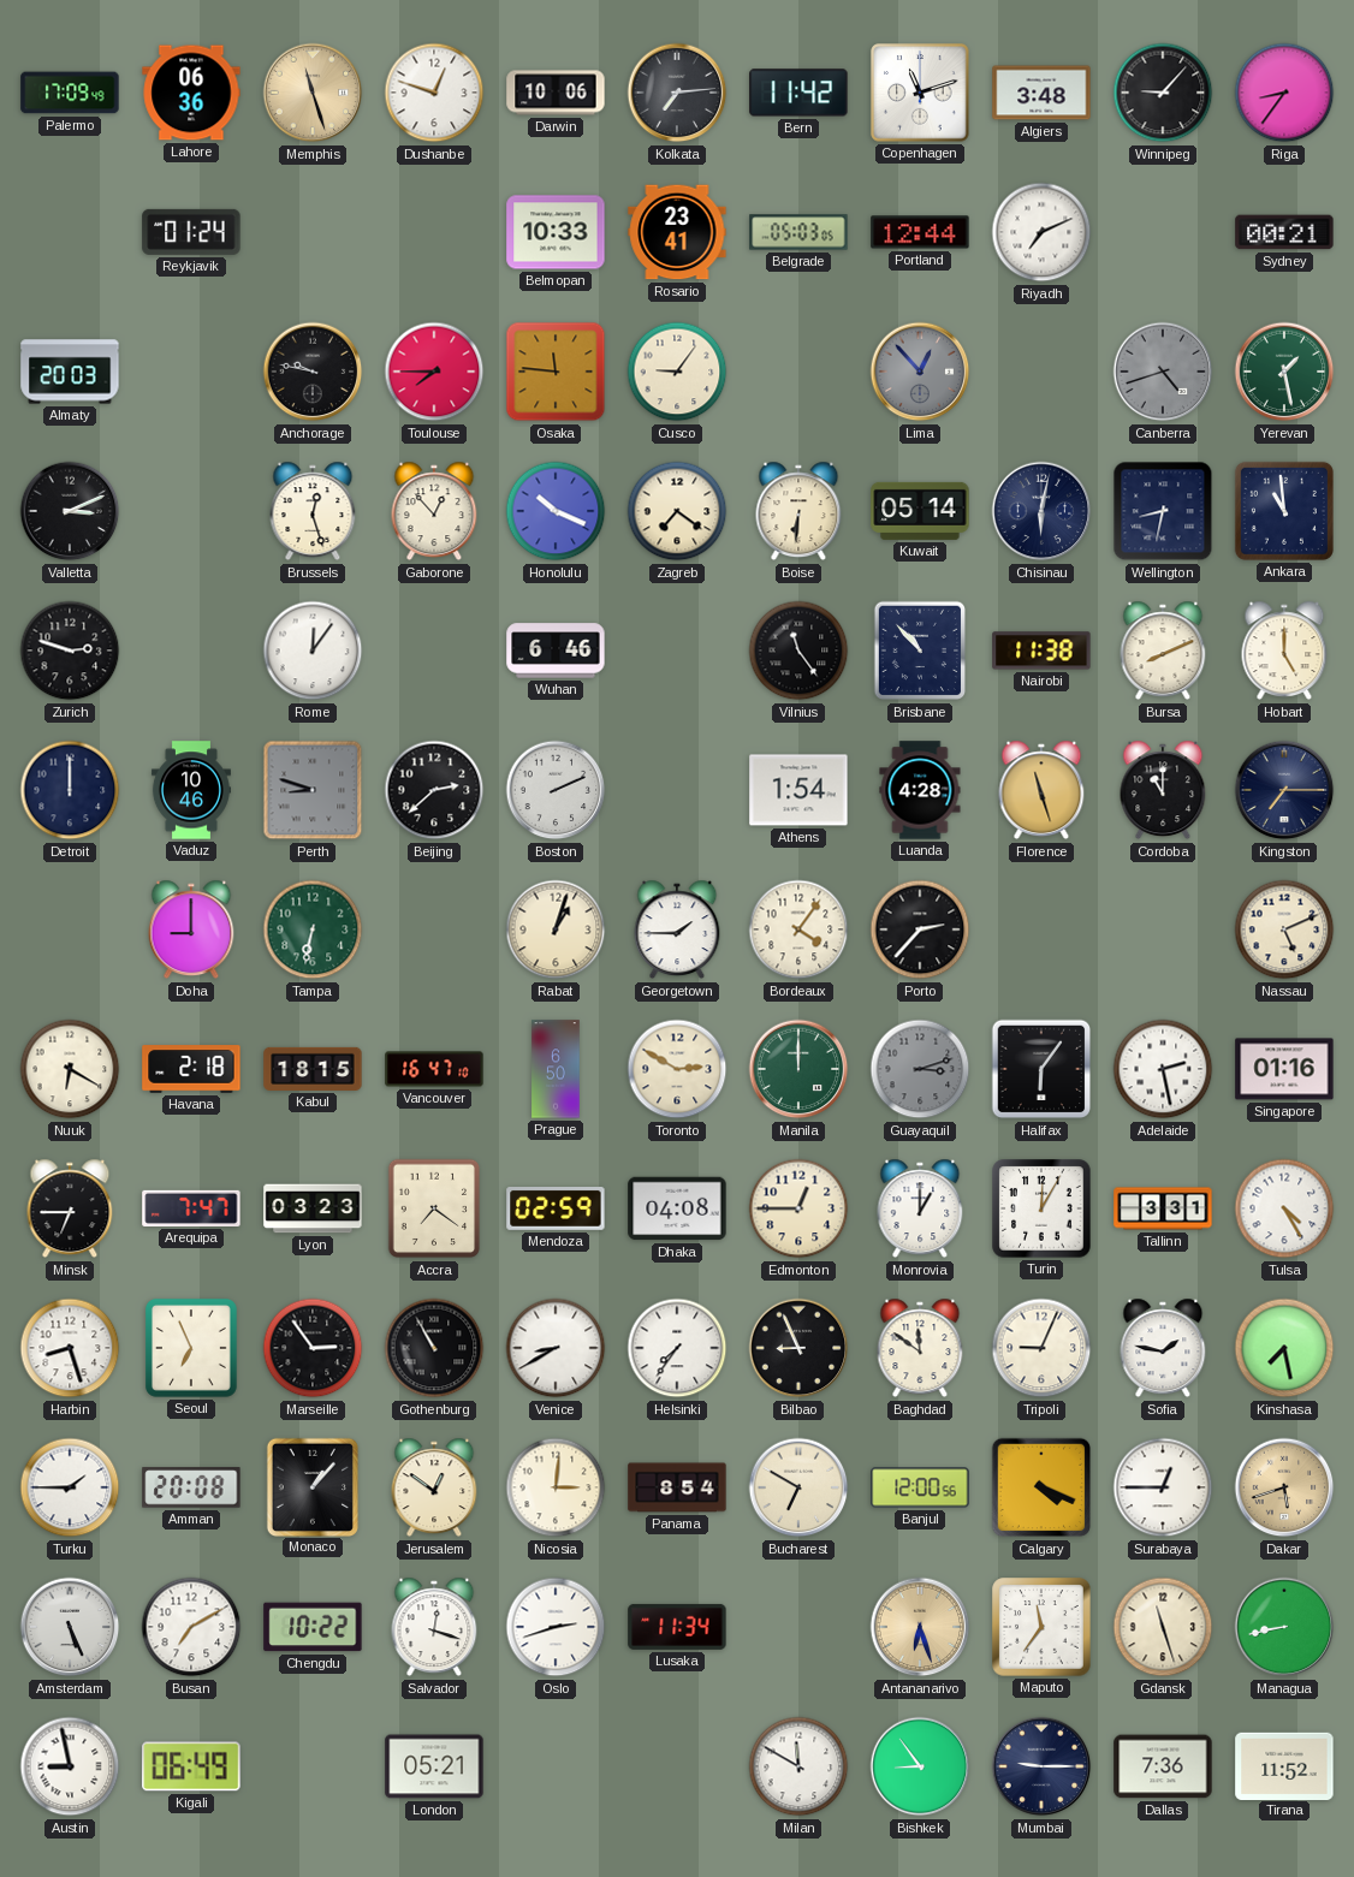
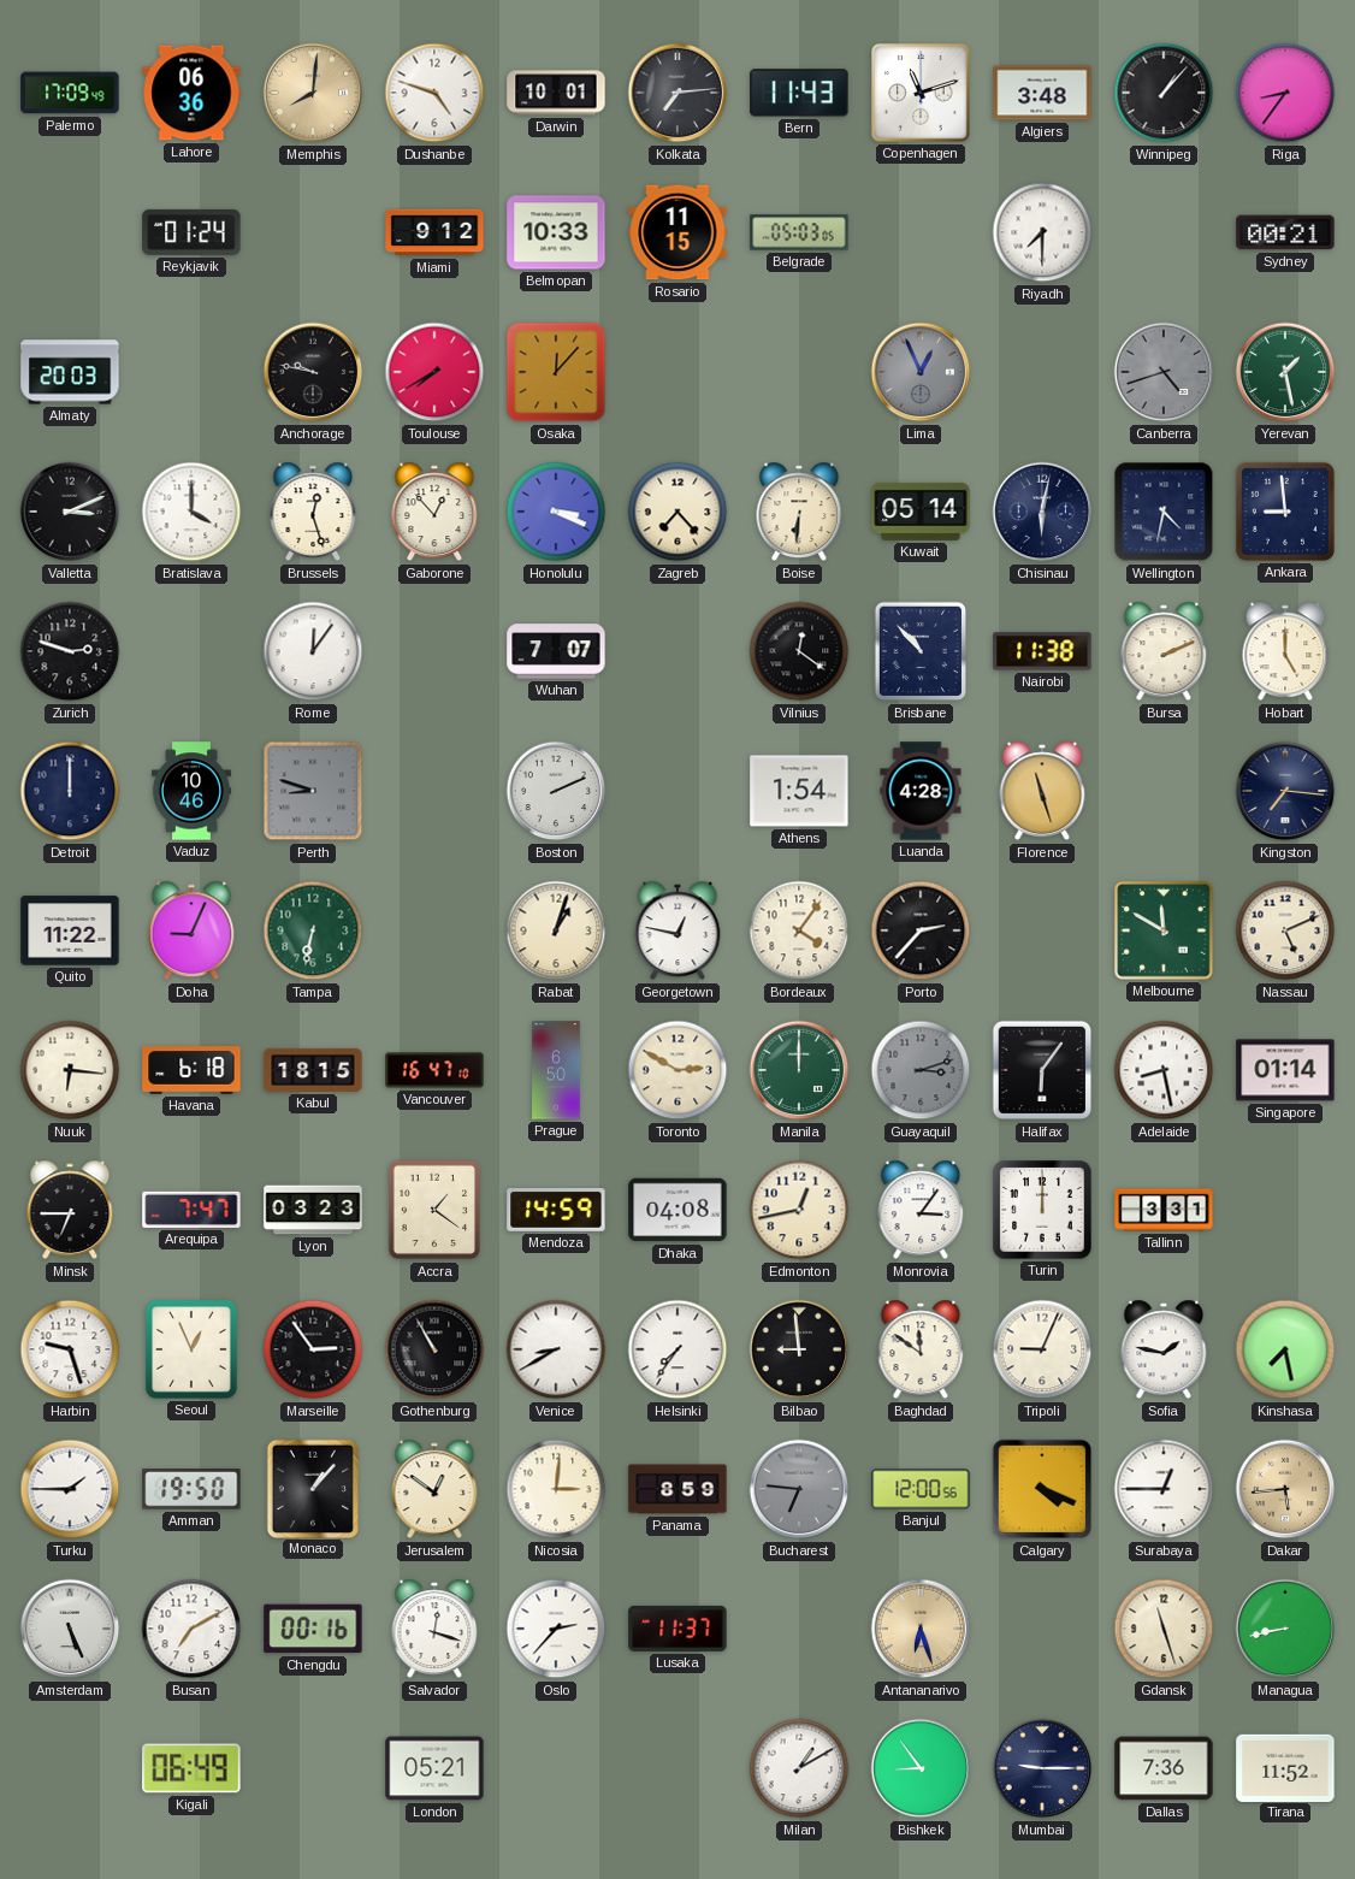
Memphis: 11:27 -> 8:01
Dushanbe: 12:48 -> 4:48
Darwin: 10:06 -> 10:01
Bern: 11:42 -> 11:43
Winnipeg: 9:07 -> 1:07
Miami: none -> 9:12
Rosario: 23:41 -> 11:15
Portland: 12:44 -> none
Riyadh: 7:11 -> 7:30
Toulouse: 7:45 -> 7:40
Osaka: 11:46 -> 12:07
Cusco: 9:06 -> none
Lima: 12:53 -> 12:56
Bratislava: none -> 4:00
Honolulu: 10:19 -> 3:19
Zagreb: 7:21 -> 7:23
Wellington: 8:32 -> 4:32
Ankara: 10:59 -> 8:59
Wuhan: 6:46 -> 7:07
Vilnius: 11:24 -> 12:21
Bursa: 8:11 -> 2:11
Beijing: 2:38 -> none
Cordoba: 11:00 -> none
Kingston: 7:15 -> 7:16
Quito: none -> 11:22
Doha: 9:00 -> 9:04
Georgetown: 1:45 -> 12:47
Melbourne: none -> 11:50
Nuuk: 6:20 -> 6:16
Havana: 2:18 -> 6:18
Adelaide: 2:28 -> 8:28
Singapore: 01:16 -> 01:14
Accra: 7:21 -> 1:21
Mendoza: 02:59 -> 14:59
Edmonton: 12:45 -> 12:43
Monrovia: 1:00 -> 3:06
Turin: 12:05 -> 12:00
Tulsa: 4:25 -> none
Harbin: 8:27 -> 9:27
Seoul: 6:56 -> 12:56
Bilbao: 8:56 -> 8:59
Amman: 20:08 -> 19:50
Panama: 8:54 -> 8:59
Bucharest: 6:50 -> 6:46
Bucharest dial: cream -> grey
Dakar: 5:42 -> 5:44
Chengdu: 10:22 -> 00:16
Oslo: 2:42 -> 2:37
Lusaka: 11:34 -> 11:37
Maputo: 11:36 -> none
Austin: 8:58 -> none
Milan: 11:50 -> 1:10
